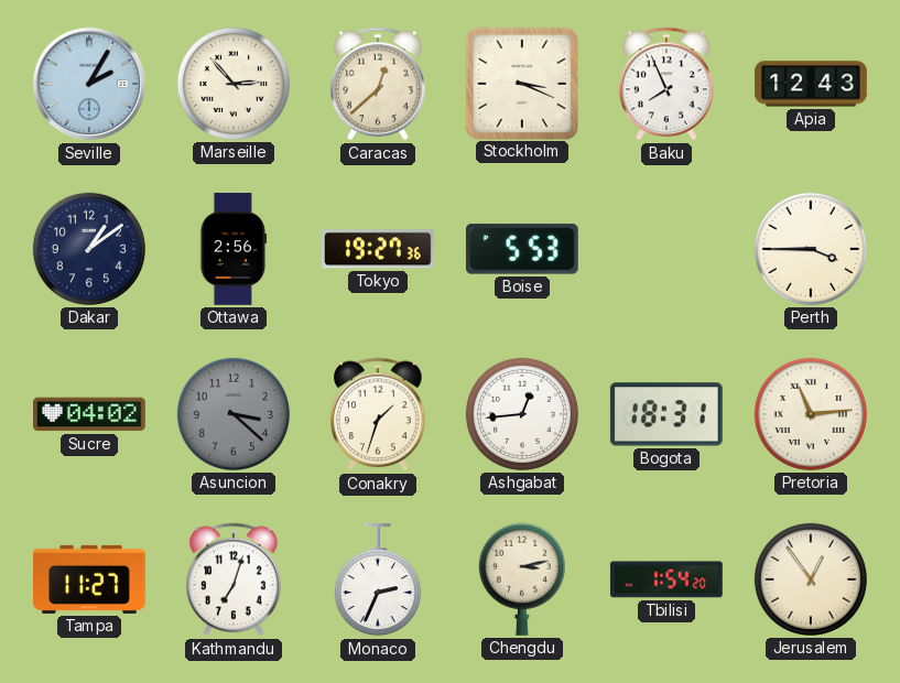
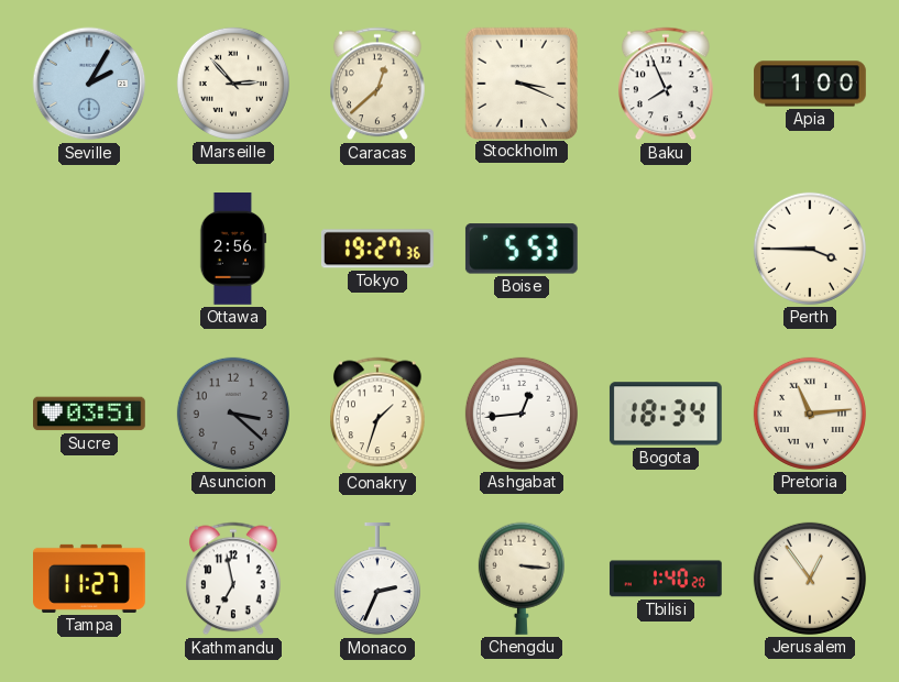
Apia: 12:43 -> 1:00
Dakar: 1:09 -> none
Sucre: 04:02 -> 03:51
Bogota: 18:31 -> 18:34
Kathmandu: 7:03 -> 6:58
Chengdu: 3:13 -> 3:16
Tbilisi: 1:54 -> 1:40
